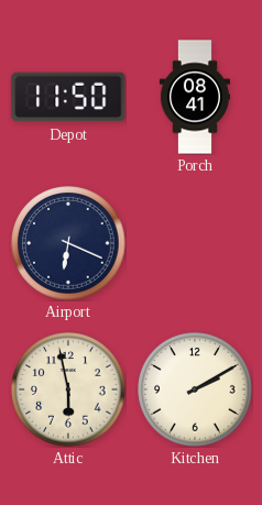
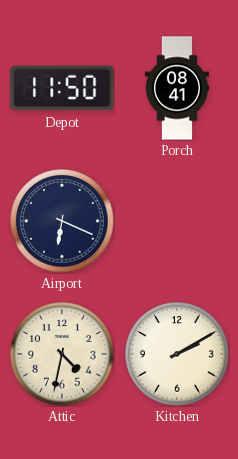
Attic: 5:58 -> 4:32
